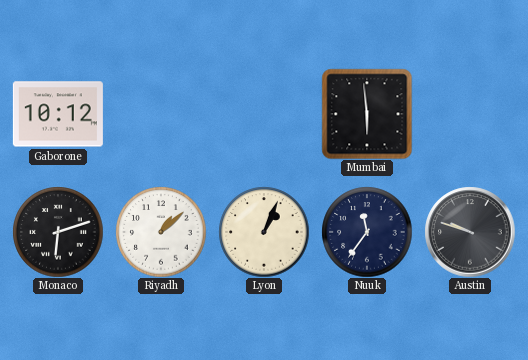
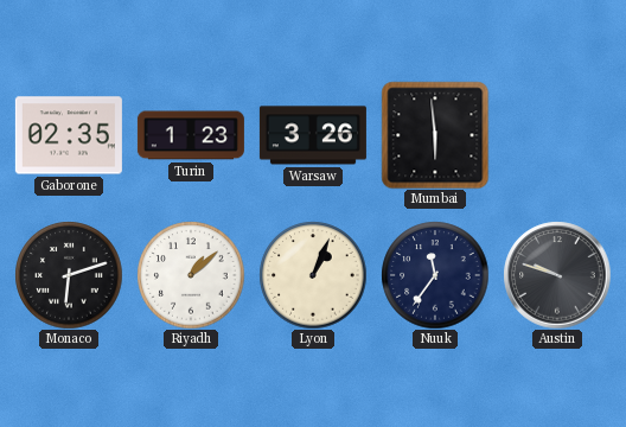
Gaborone: 10:12 -> 02:35
Turin: none -> 1:23
Warsaw: none -> 3:26
